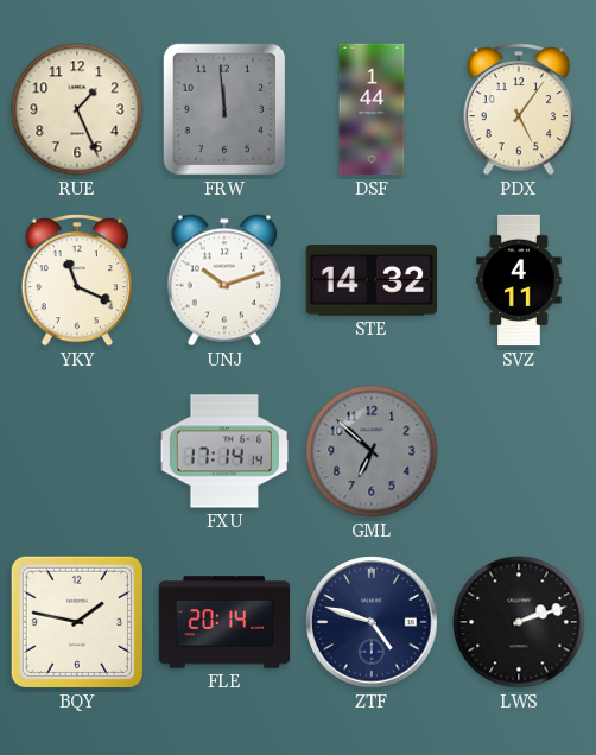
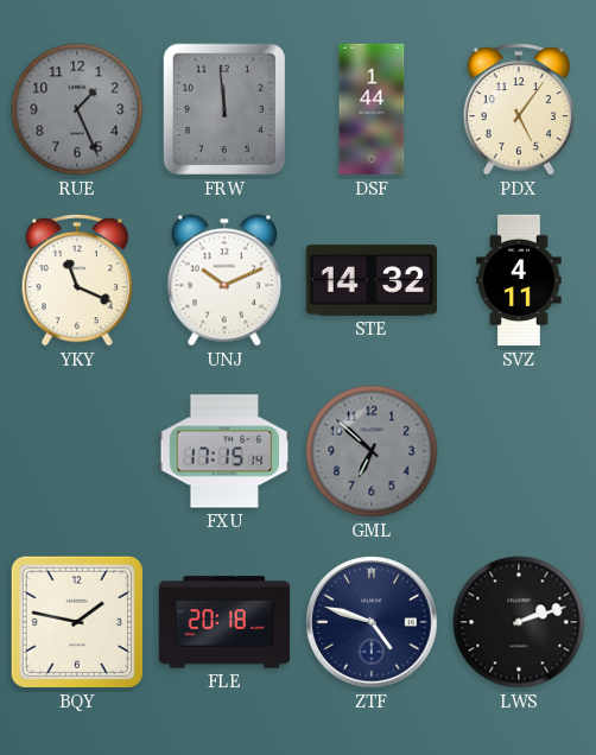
RUE dial: cream -> grey
UNJ: 10:12 -> 10:11
FXU: 17:14 -> 17:15
FLE: 20:14 -> 20:18
